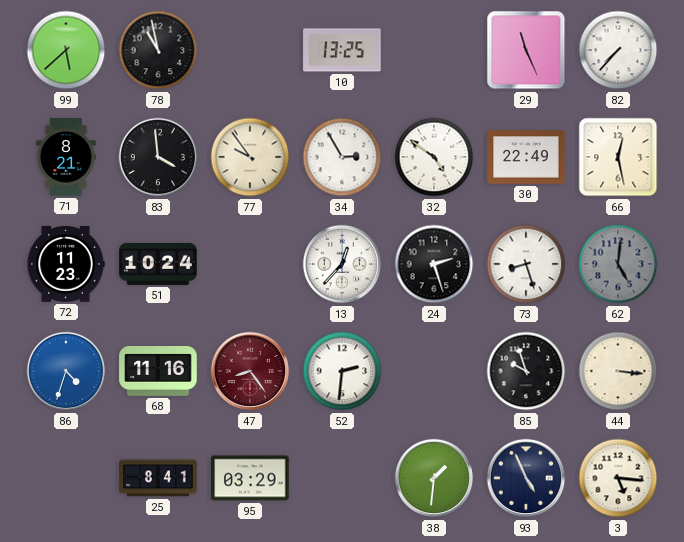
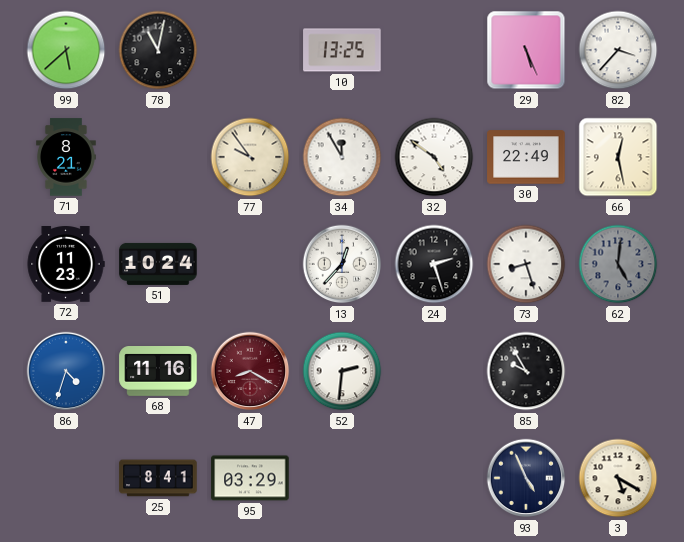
78: 10:58 -> 11:02
29: 11:26 -> 5:26
82: 7:37 -> 3:37
83: 3:59 -> none
34: 2:55 -> 11:55
47: 8:24 -> 8:20
85: 9:57 -> 9:55
44: 3:16 -> none
38: 1:31 -> none
3: 5:16 -> 5:20
